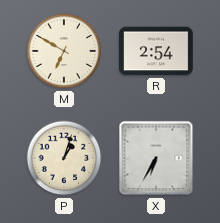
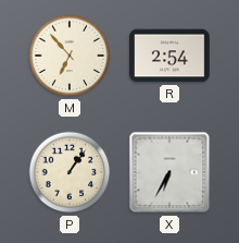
M: 6:50 -> 6:53
P: 1:03 -> 1:06
